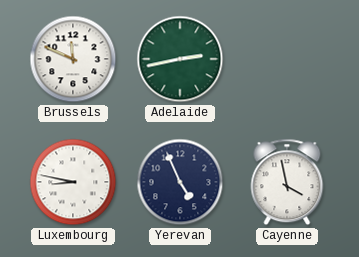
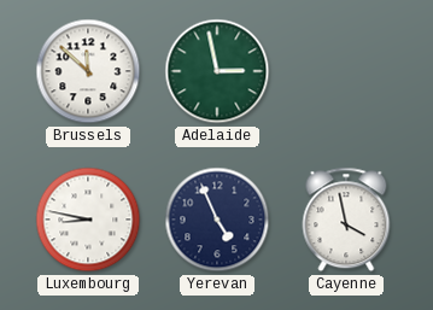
Brussels: 11:49 -> 11:52
Adelaide: 2:43 -> 2:58
